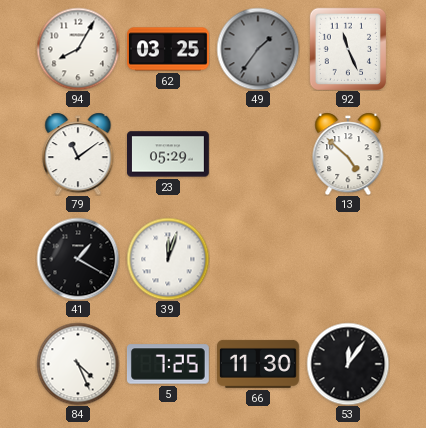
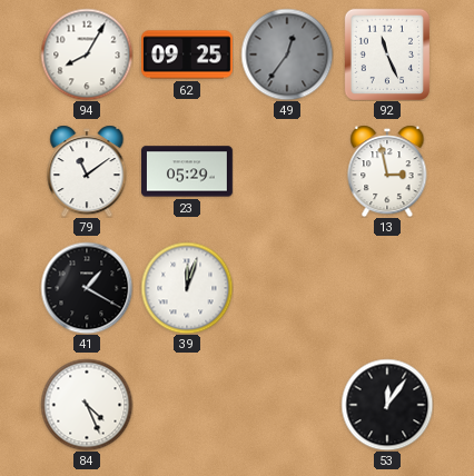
62: 03:25 -> 09:25
49: 1:36 -> 12:36
13: 4:52 -> 2:58
5: 7:25 -> none
66: 11:30 -> none
